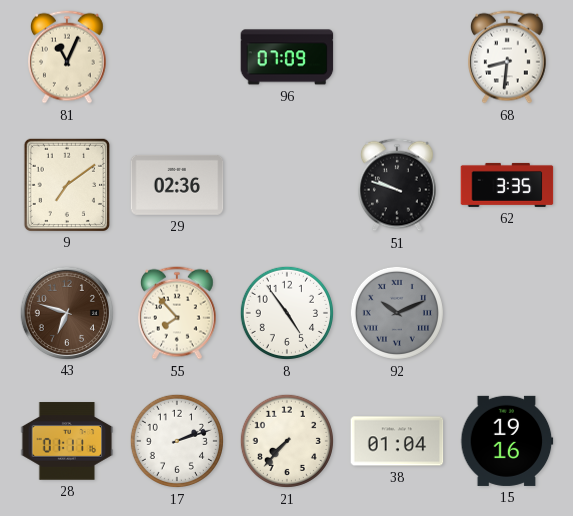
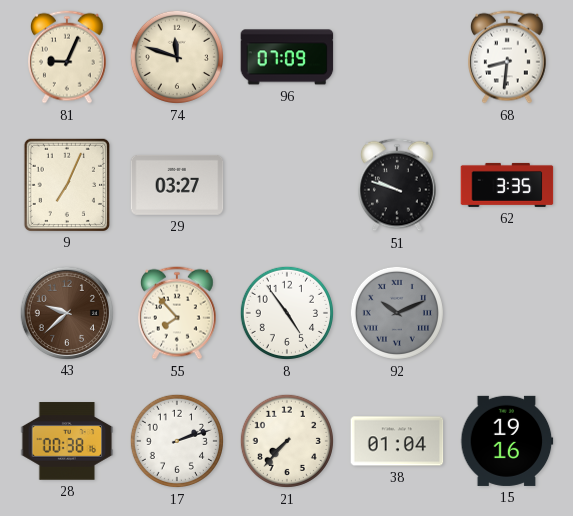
81: 11:04 -> 9:04
74: none -> 11:48
9: 7:09 -> 7:04
29: 02:36 -> 03:27
43: 6:48 -> 9:38
28: 01:11 -> 00:38
